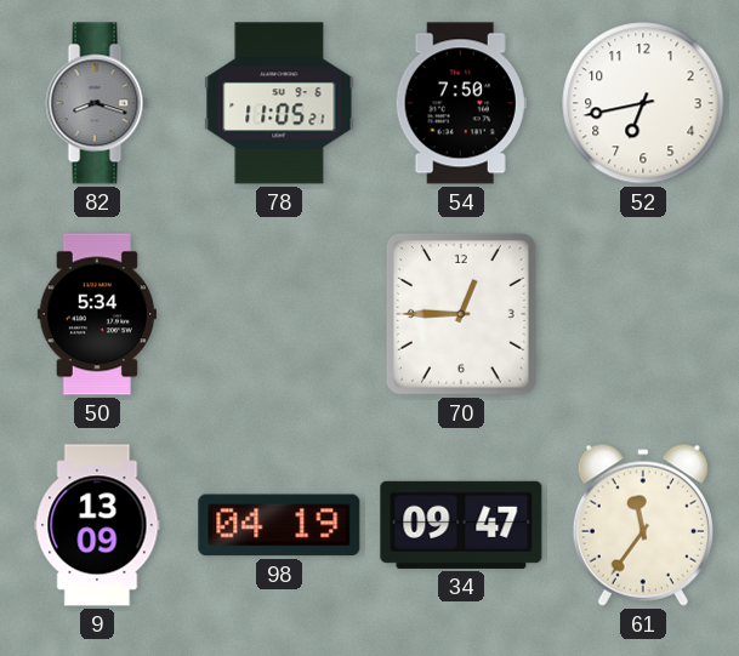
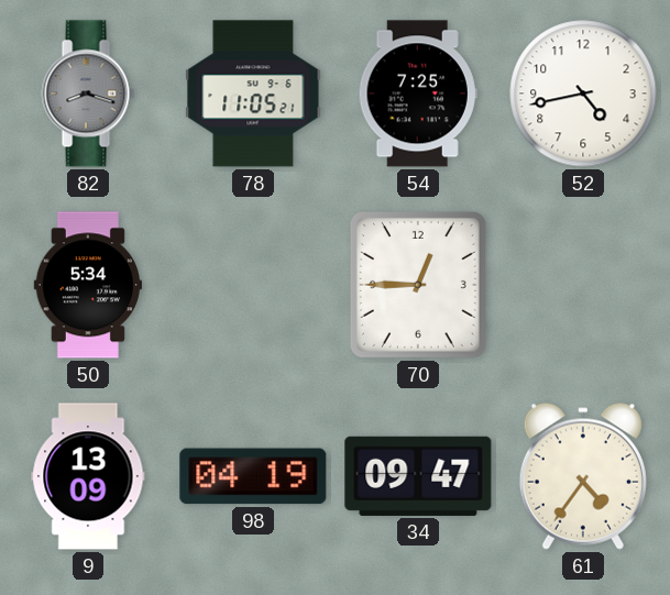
54: 7:50 -> 7:25
52: 6:43 -> 4:43
61: 11:36 -> 4:36
